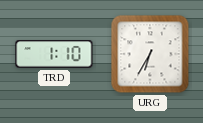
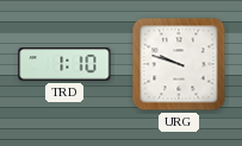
URG: 6:35 -> 9:48
